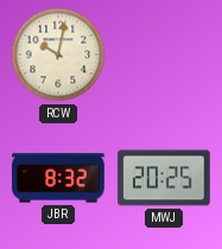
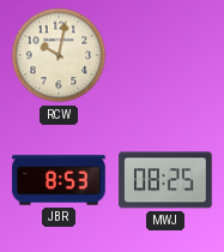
JBR: 8:32 -> 8:53
MWJ: 20:25 -> 08:25
